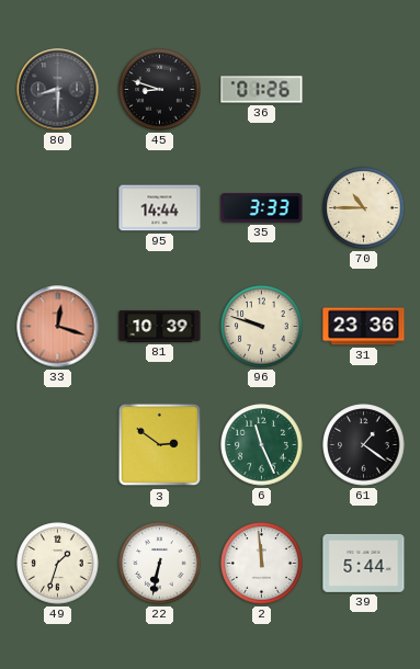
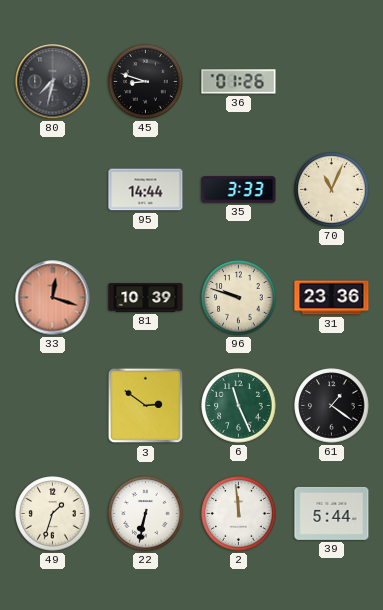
80: 8:30 -> 7:32
70: 10:45 -> 11:04
